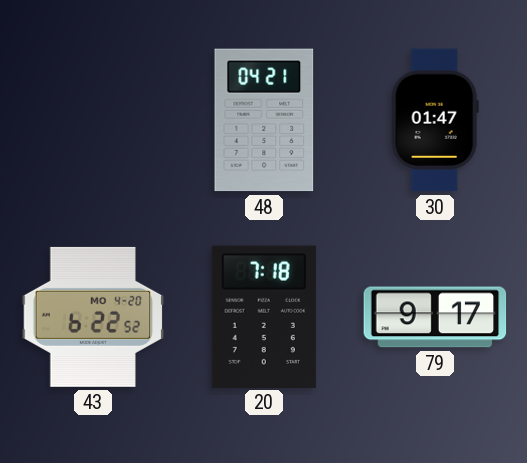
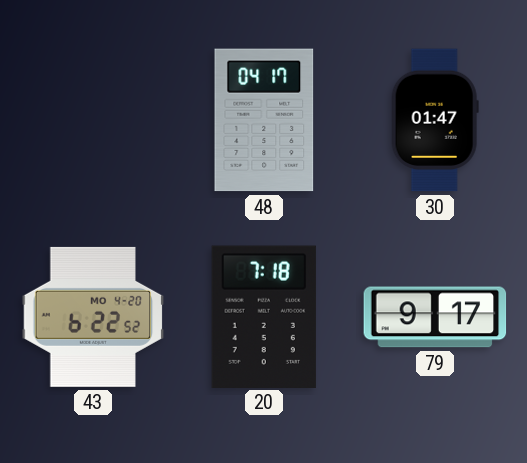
48: 04:21 -> 04:17
